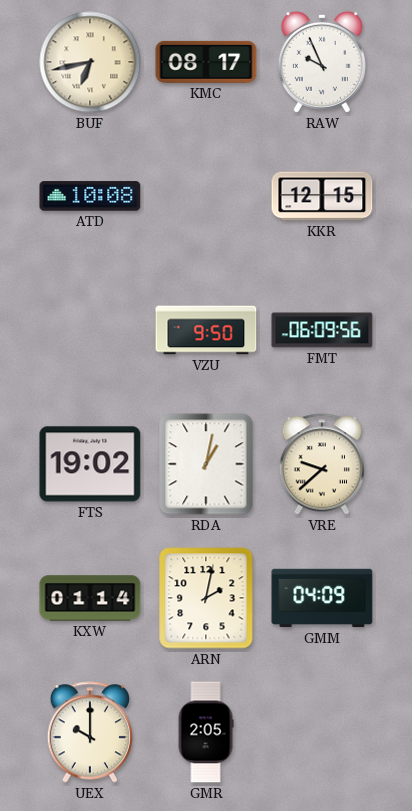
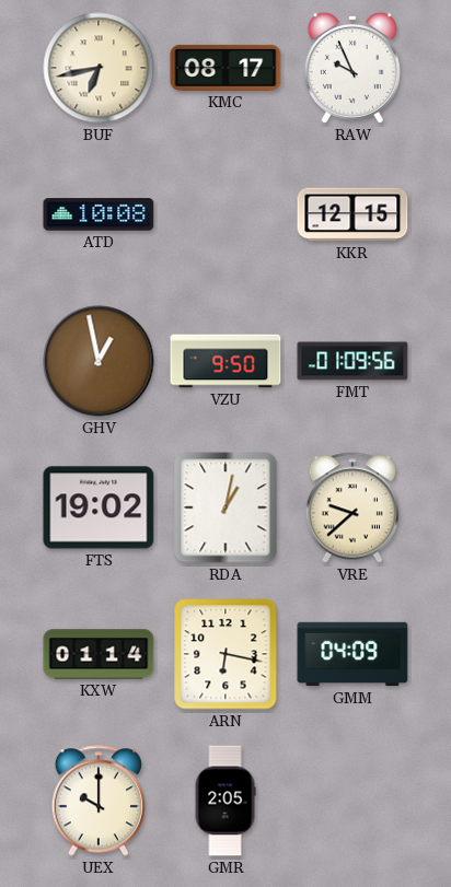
GHV: none -> 12:58
FMT: 06:09 -> 01:09
ARN: 2:02 -> 6:17
